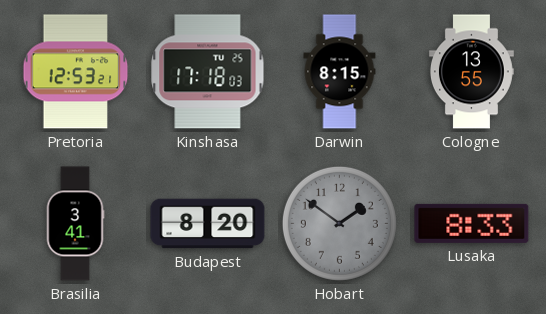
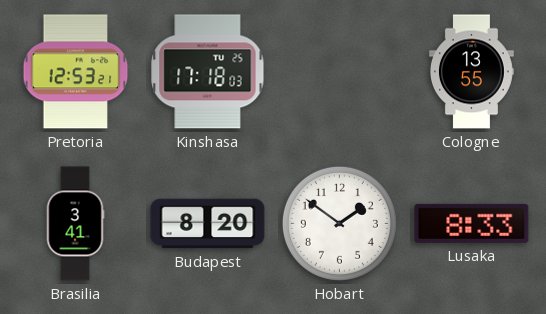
Darwin: 8:15 -> none
Hobart dial: grey -> white
